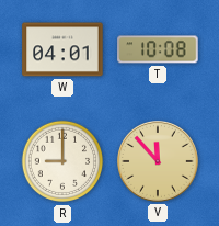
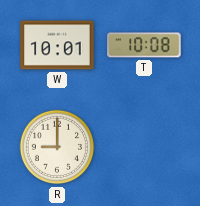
W: 04:01 -> 10:01
V: 11:53 -> none
